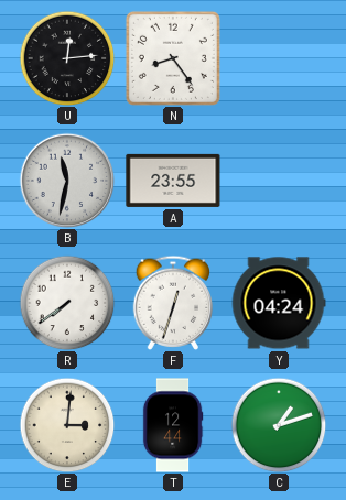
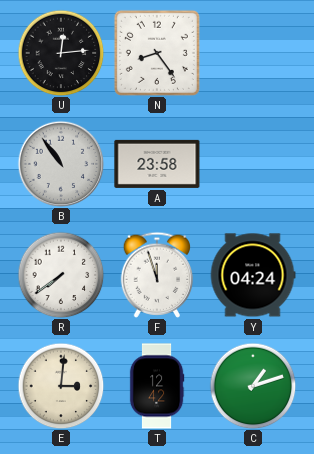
B: 11:32 -> 10:54
A: 23:55 -> 23:58
F: 12:33 -> 11:57
T: 12:44 -> 12:42
